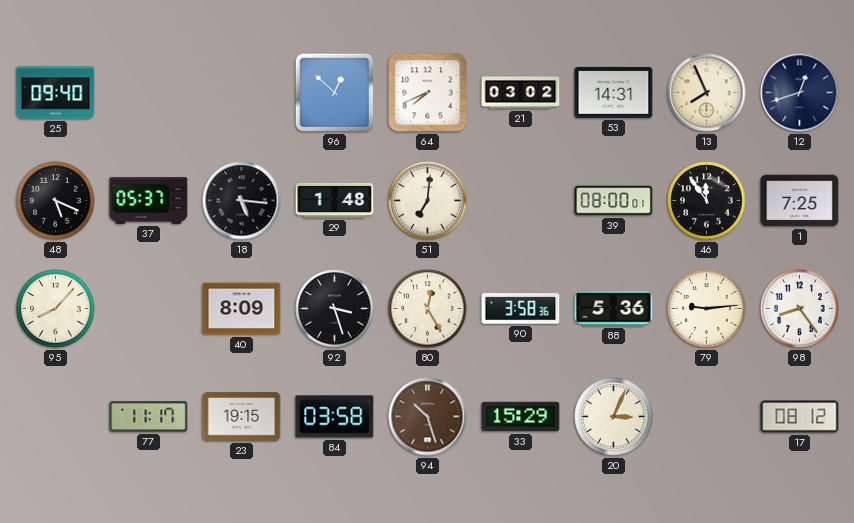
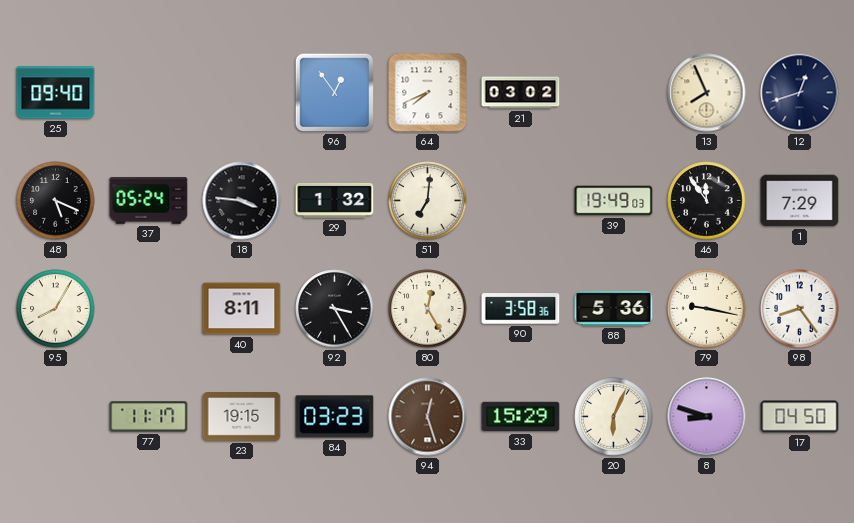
96: 12:52 -> 12:54
53: 14:31 -> none
37: 05:37 -> 05:24
18: 5:16 -> 3:46
29: 1:48 -> 1:32
39: 08:00 -> 19:49
1: 7:25 -> 7:29
95: 8:07 -> 8:05
40: 8:09 -> 8:11
92: 3:27 -> 3:25
79: 9:14 -> 9:17
84: 03:58 -> 03:23
94: 10:27 -> 12:27
20: 3:04 -> 6:04
8: none -> 8:48
17: 08:12 -> 04:50
